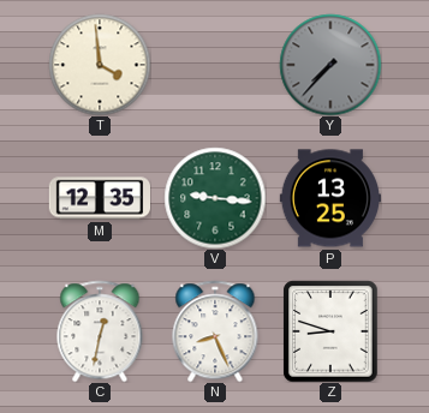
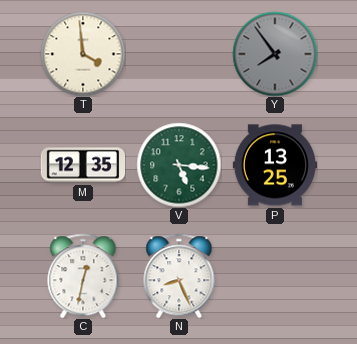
Y: 7:37 -> 7:54
V: 9:16 -> 5:16
Z: 8:48 -> none
